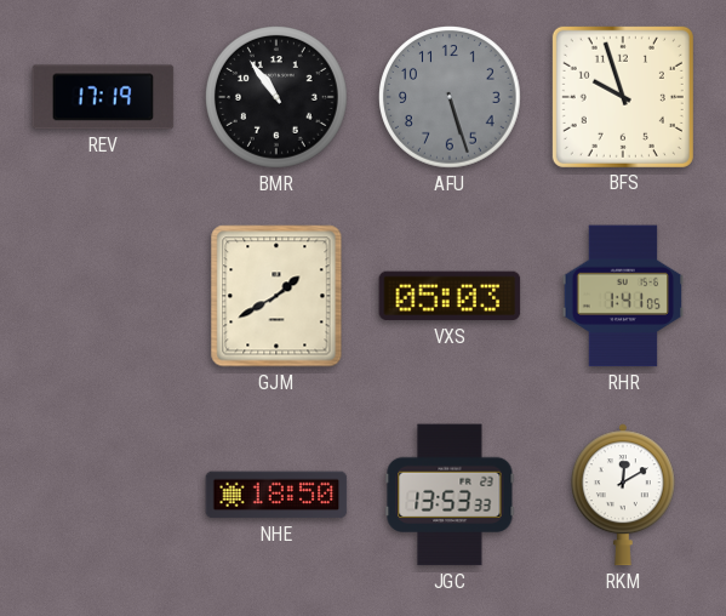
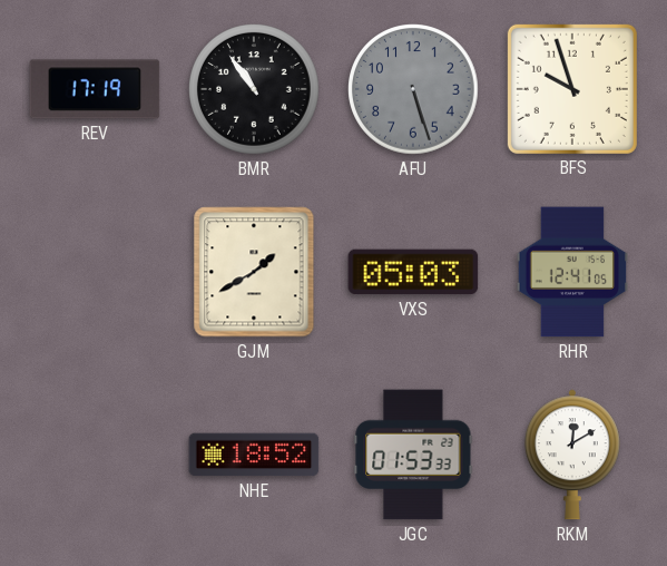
RHR: 1:41 -> 12:41
NHE: 18:50 -> 18:52
JGC: 13:53 -> 01:53
